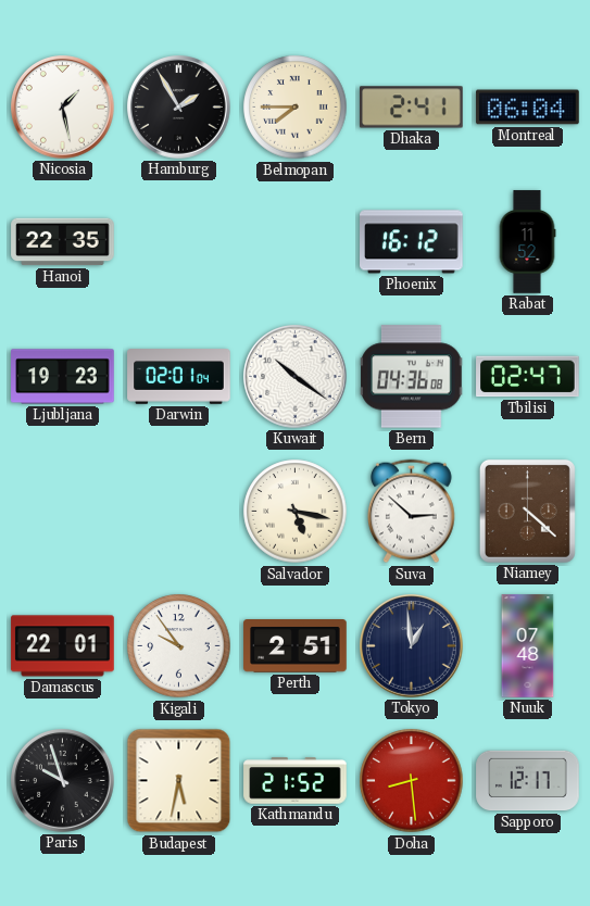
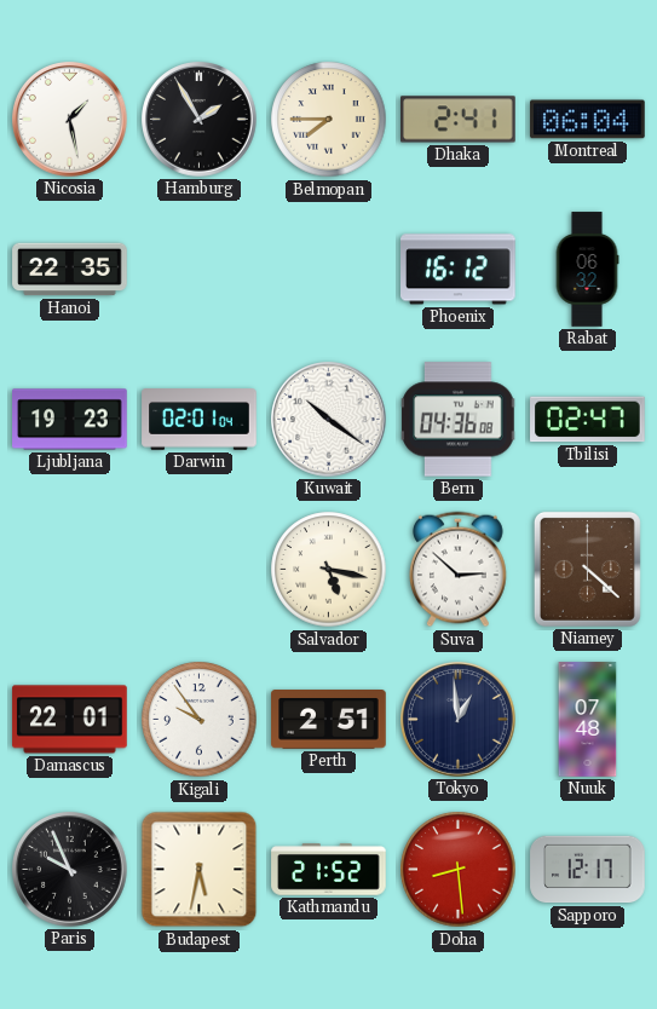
Rabat: 11:52 -> 06:32
Paris: 9:57 -> 9:56
